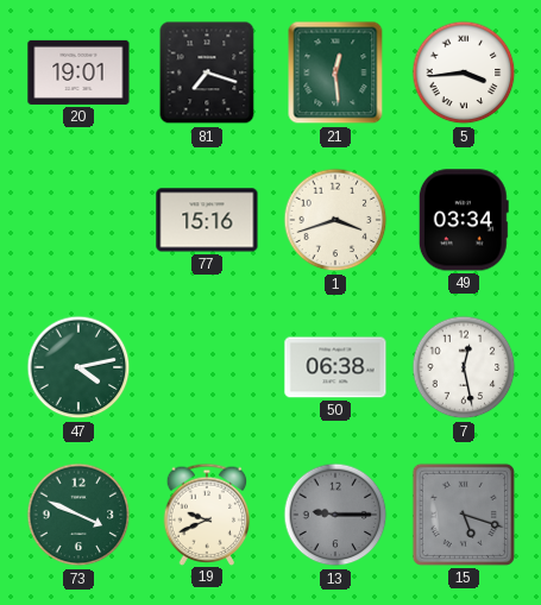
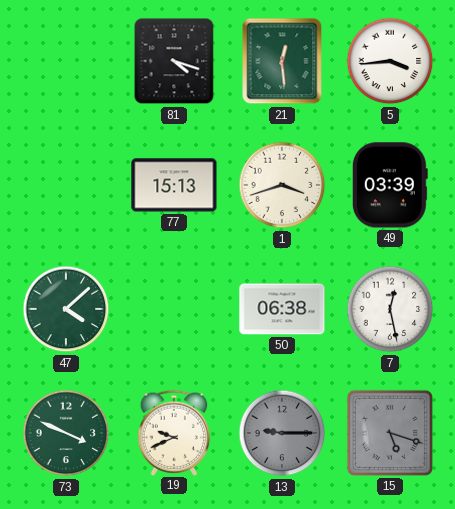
20: 19:01 -> none
81: 7:18 -> 4:18
77: 15:16 -> 15:13
49: 03:34 -> 03:39
47: 4:13 -> 4:08
